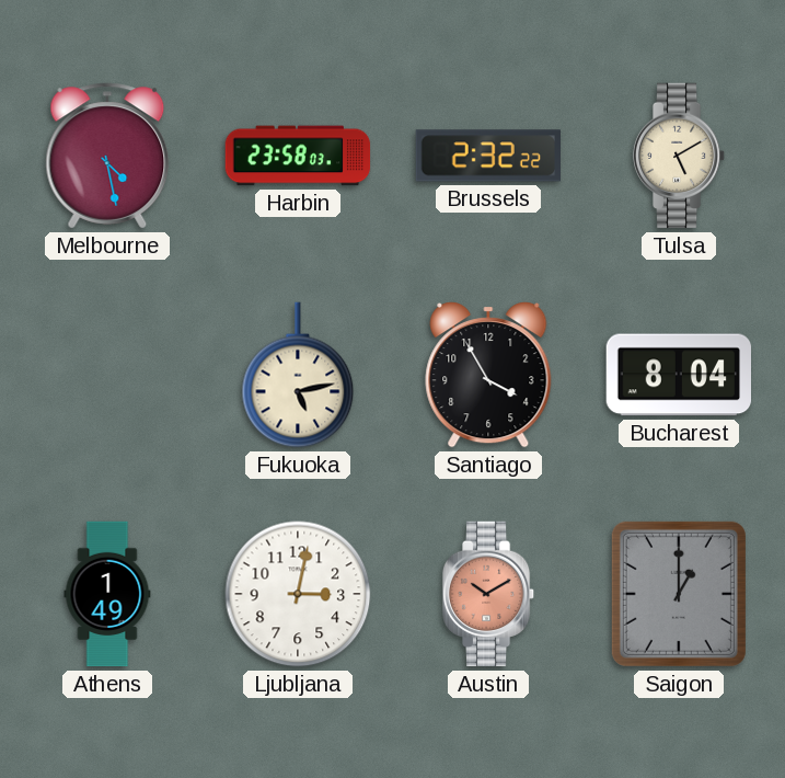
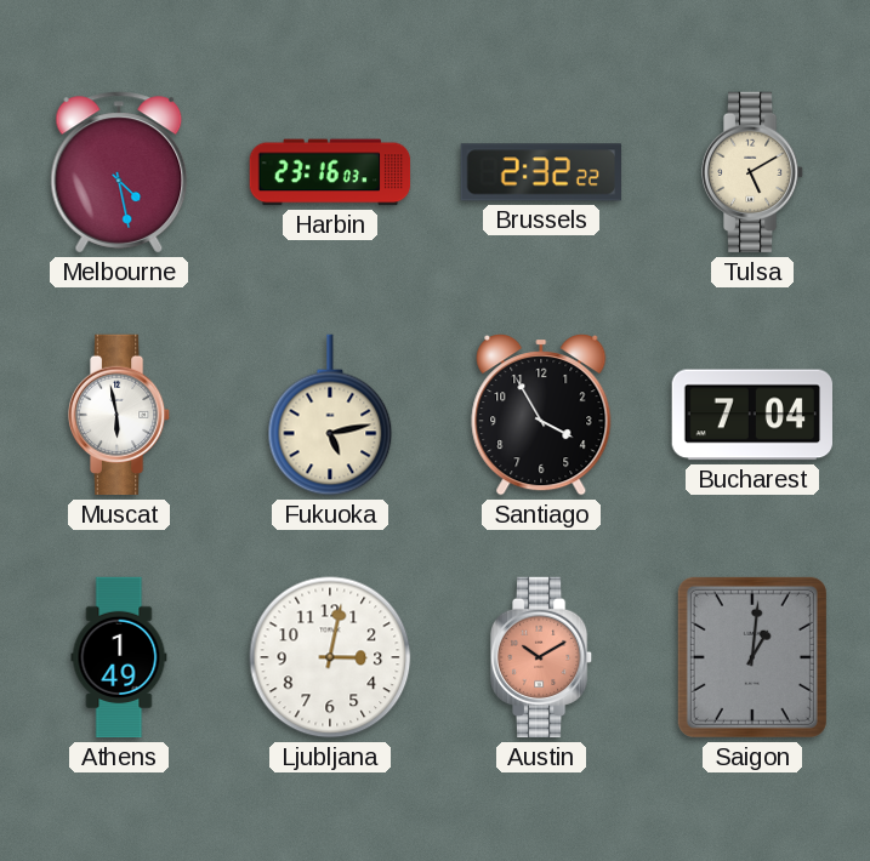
Harbin: 23:58 -> 23:16
Muscat: none -> 5:58
Bucharest: 8:04 -> 7:04
Saigon: 1:00 -> 1:01
